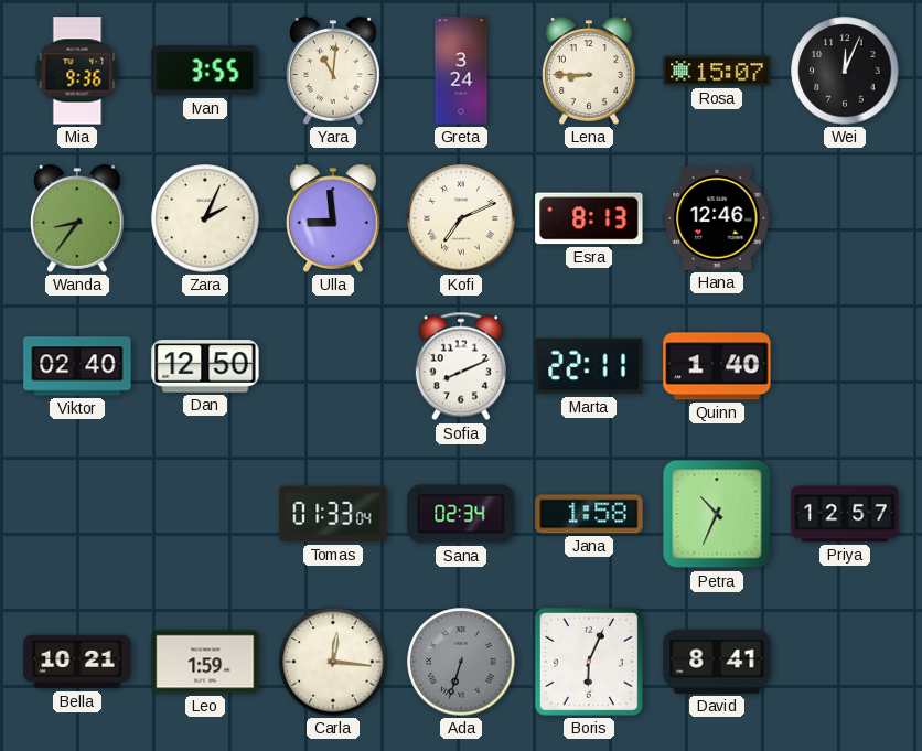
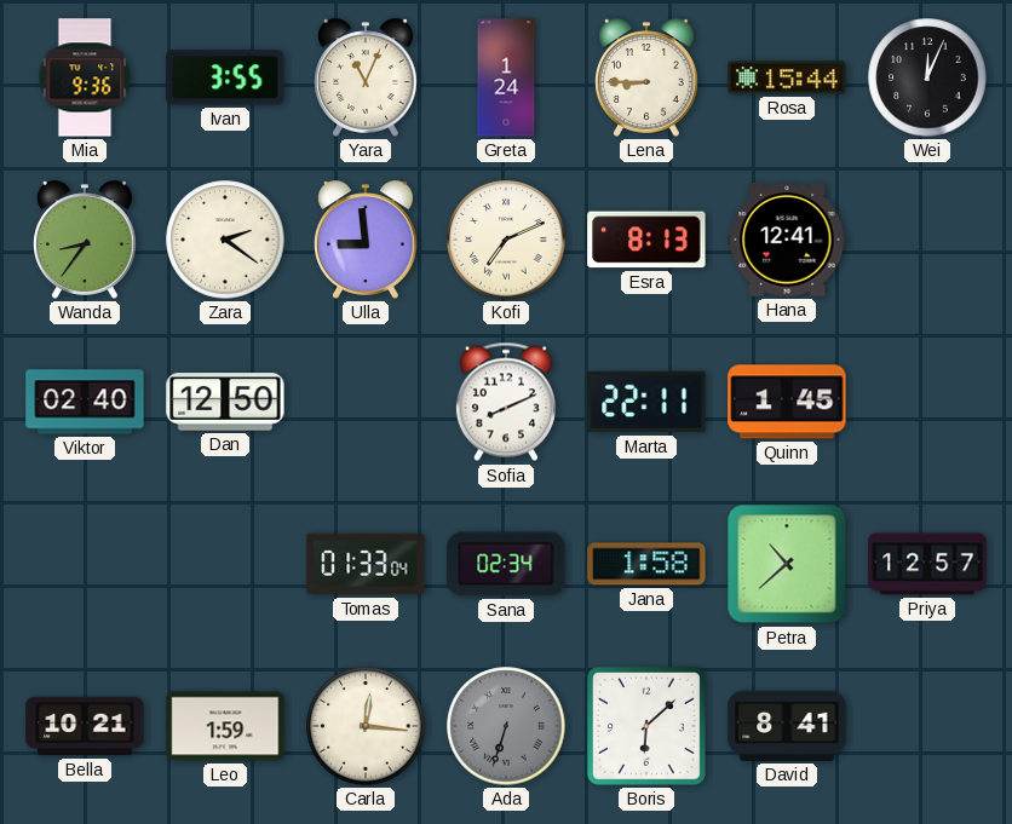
Yara: 11:01 -> 11:04
Greta: 3:24 -> 1:24
Rosa: 15:07 -> 15:44
Zara: 2:04 -> 2:21
Hana: 12:46 -> 12:41
Quinn: 1:40 -> 1:45
Petra: 10:34 -> 10:38
Boris: 6:04 -> 6:08
